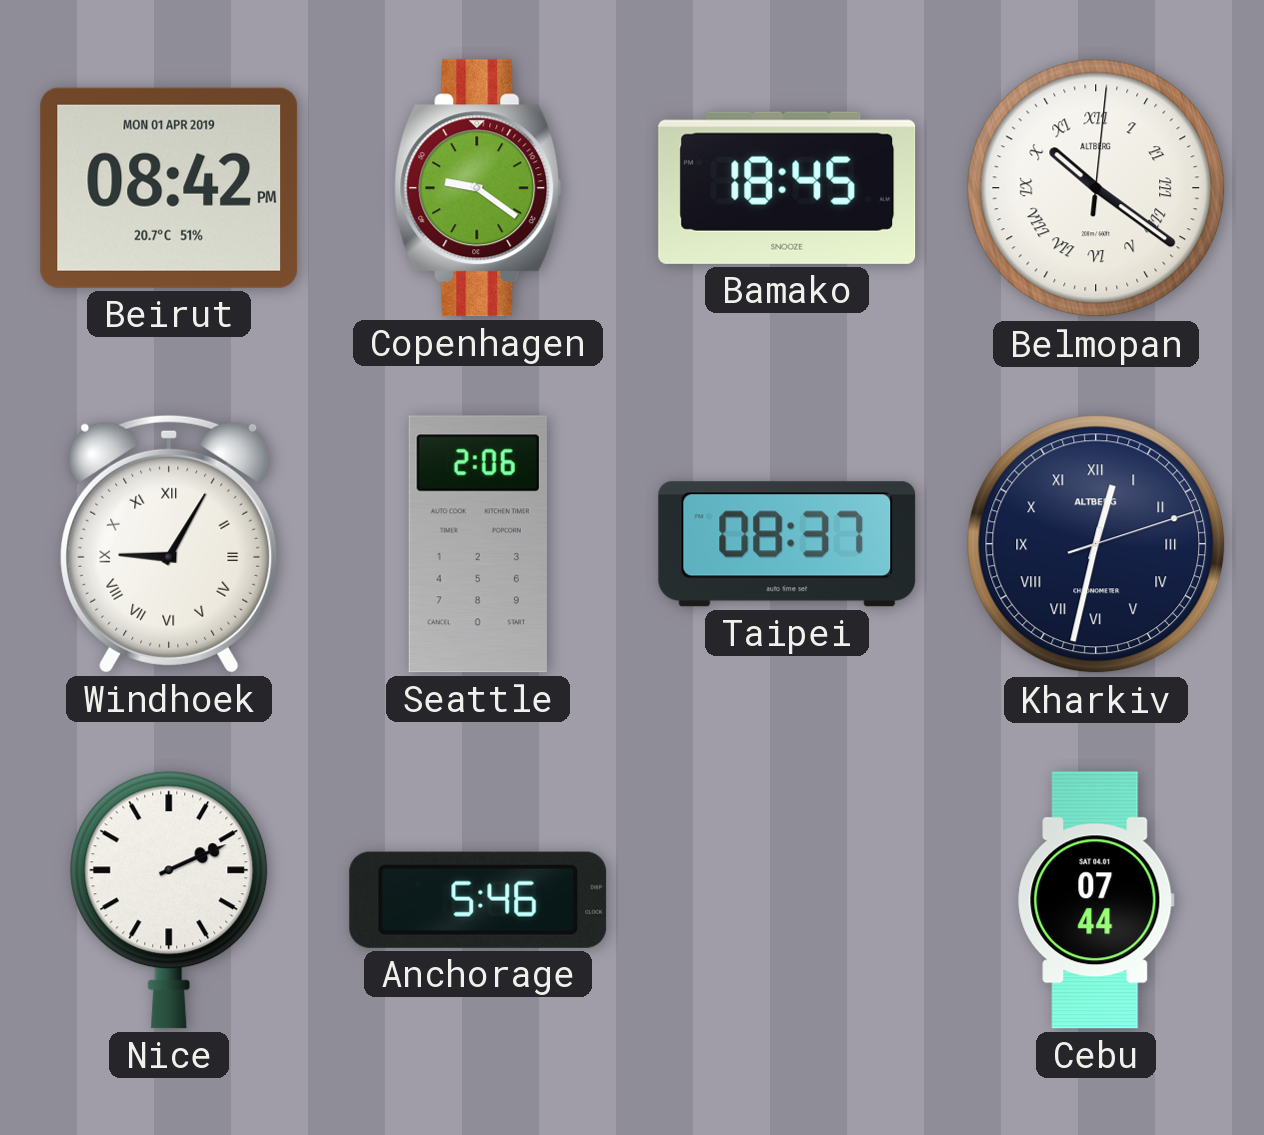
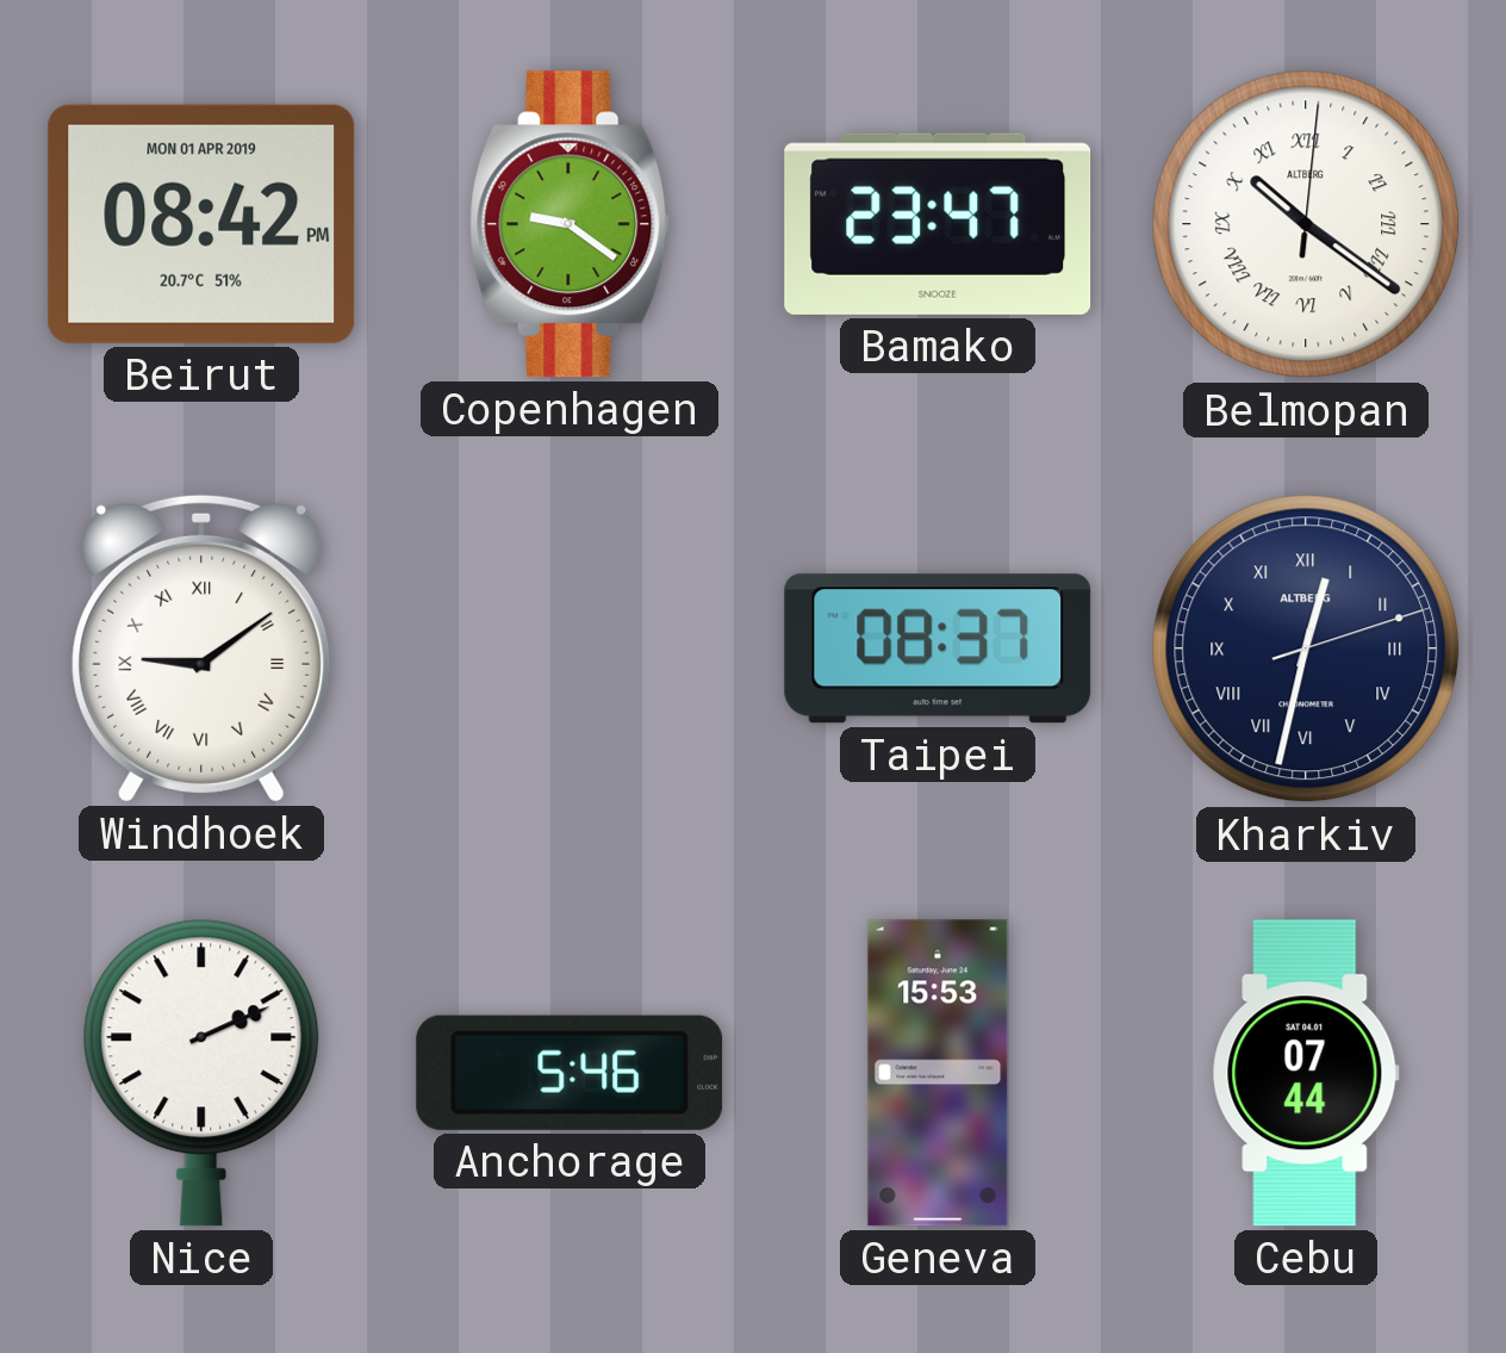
Bamako: 18:45 -> 23:47
Windhoek: 9:05 -> 9:09
Seattle: 2:06 -> none
Geneva: none -> 15:53
